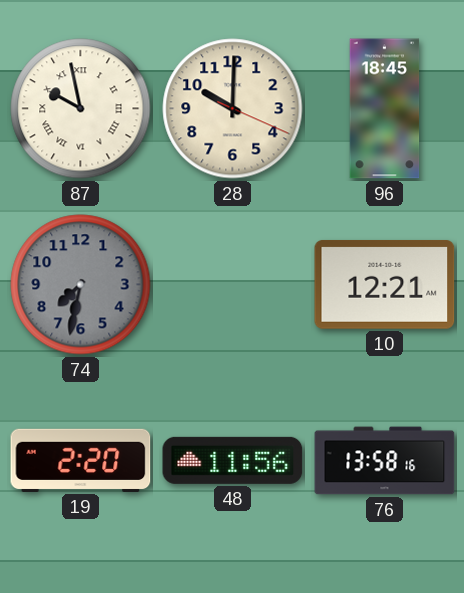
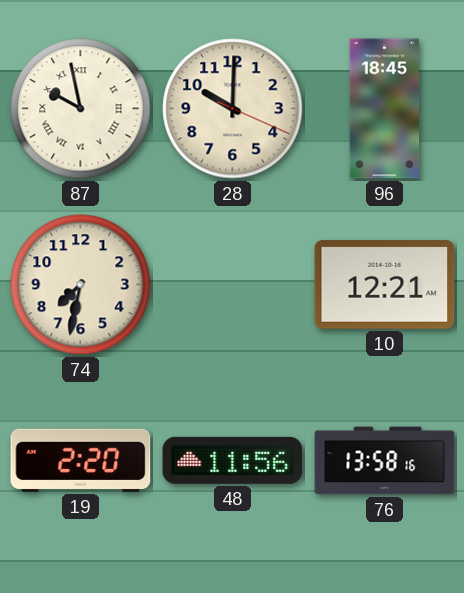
74 dial: grey -> cream
